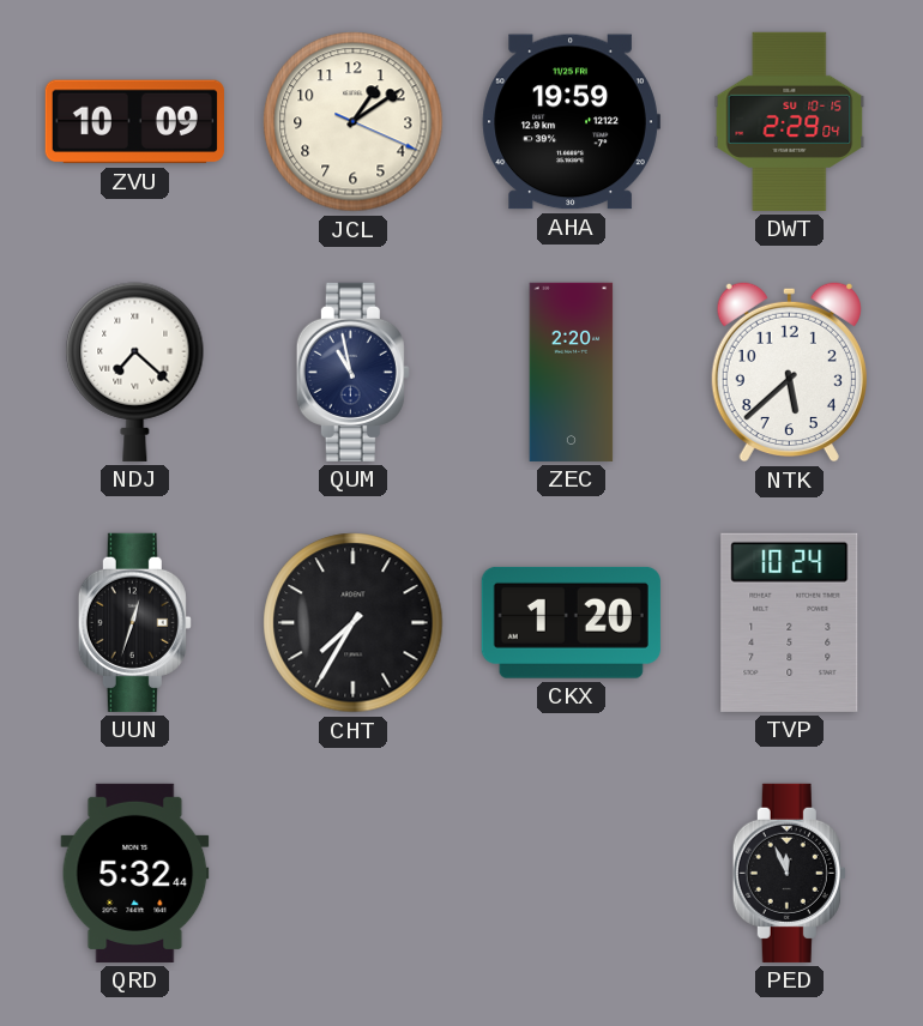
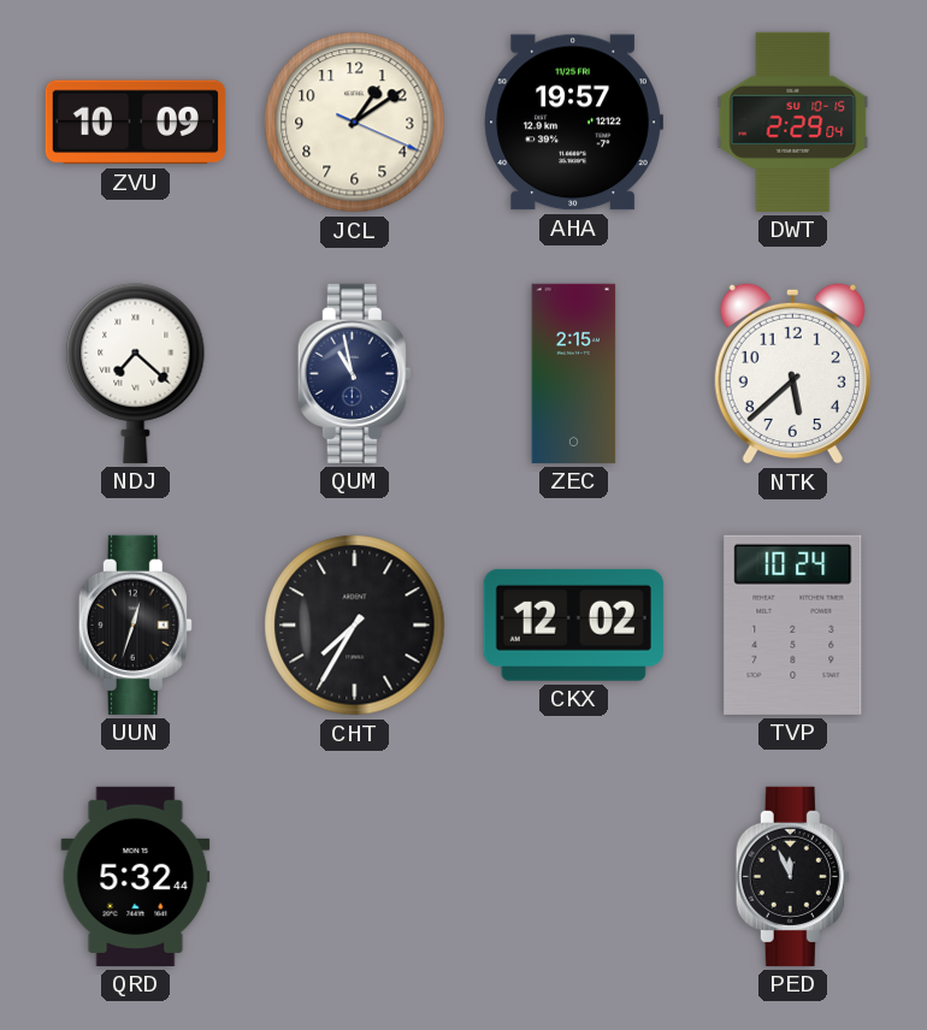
AHA: 19:59 -> 19:57
ZEC: 2:20 -> 2:15
CKX: 1:20 -> 12:02
